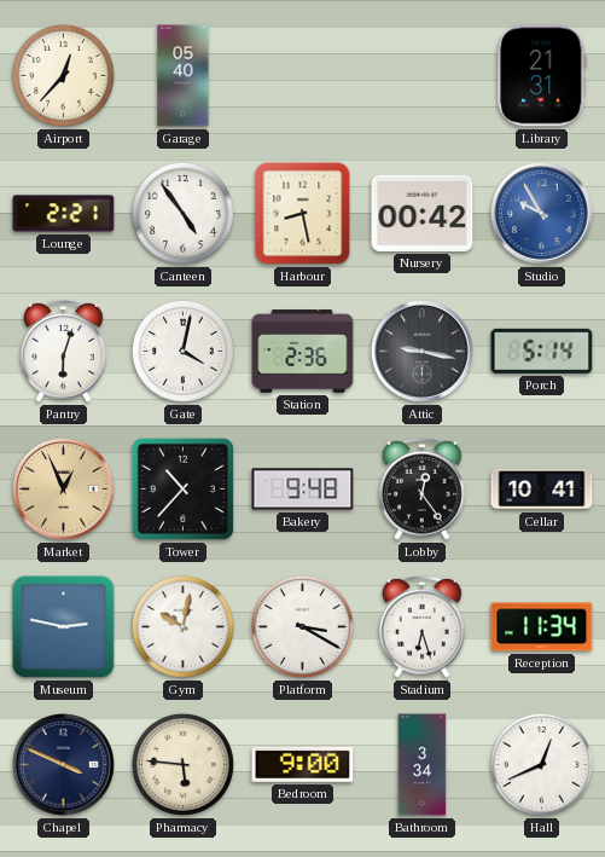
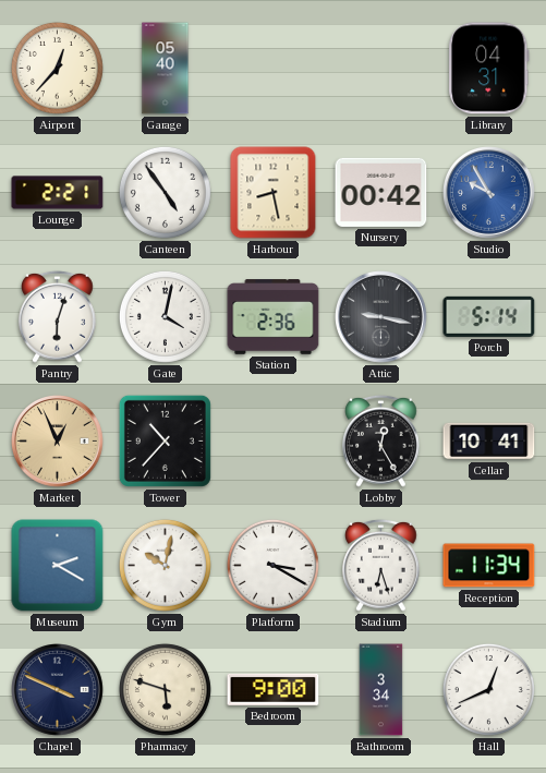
Library: 21:31 -> 04:31
Bakery: 9:48 -> none
Lobby: 12:24 -> 12:25
Museum: 2:47 -> 2:20
Pharmacy: 5:46 -> 5:48
